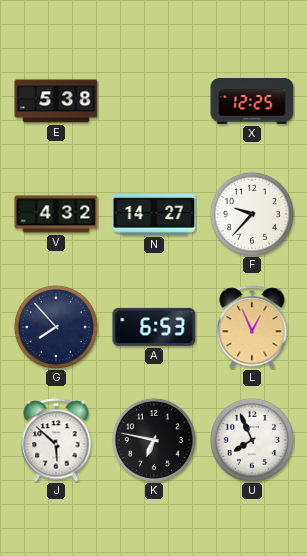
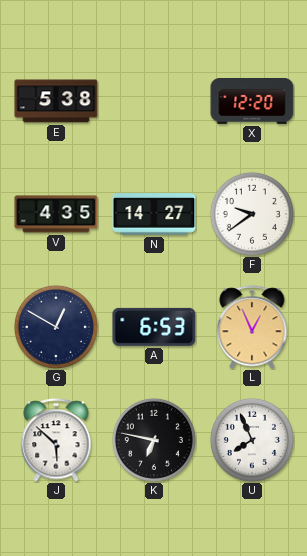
X: 12:25 -> 12:20
V: 4:32 -> 4:35
F: 9:37 -> 9:39
G: 7:53 -> 12:50
